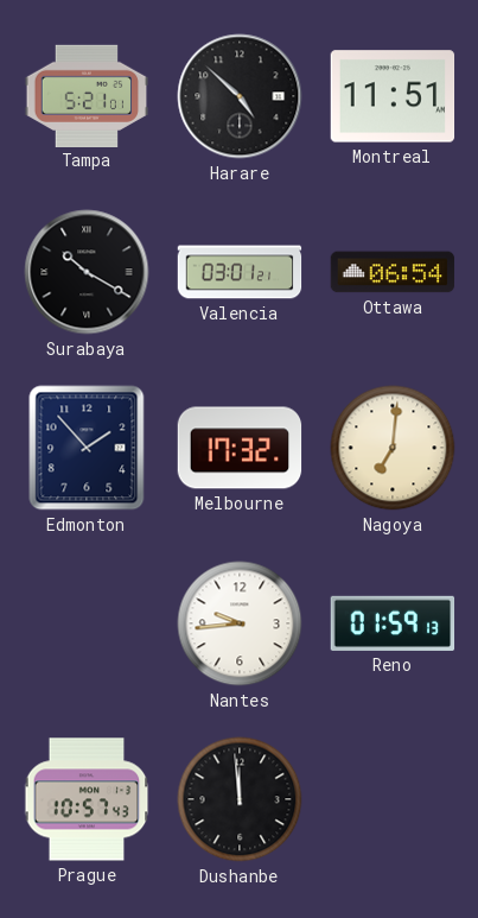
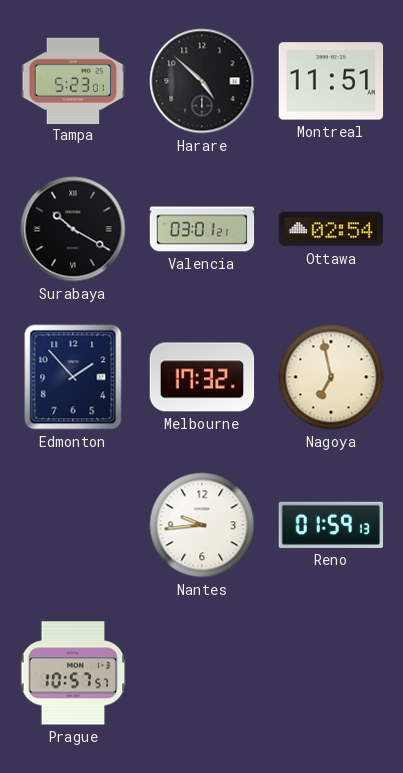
Tampa: 5:21 -> 5:23
Ottawa: 06:54 -> 02:54
Nagoya: 7:01 -> 6:58
Prague: 10:57:43 -> 10:57:57
Dushanbe: 11:59 -> none
